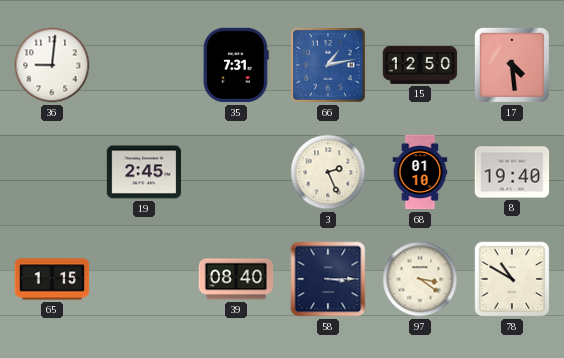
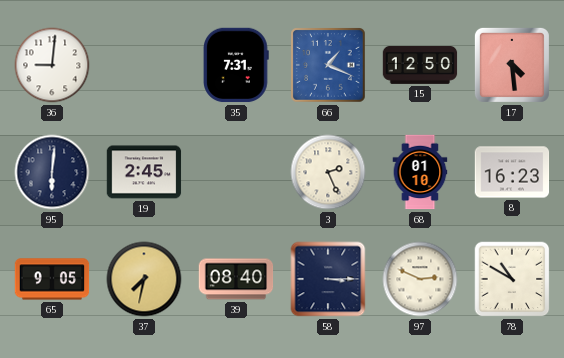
66: 1:13 -> 1:19
95: none -> 6:01
8: 19:40 -> 16:23
65: 1:15 -> 9:05
37: none -> 7:32
97: 3:21 -> 2:49
